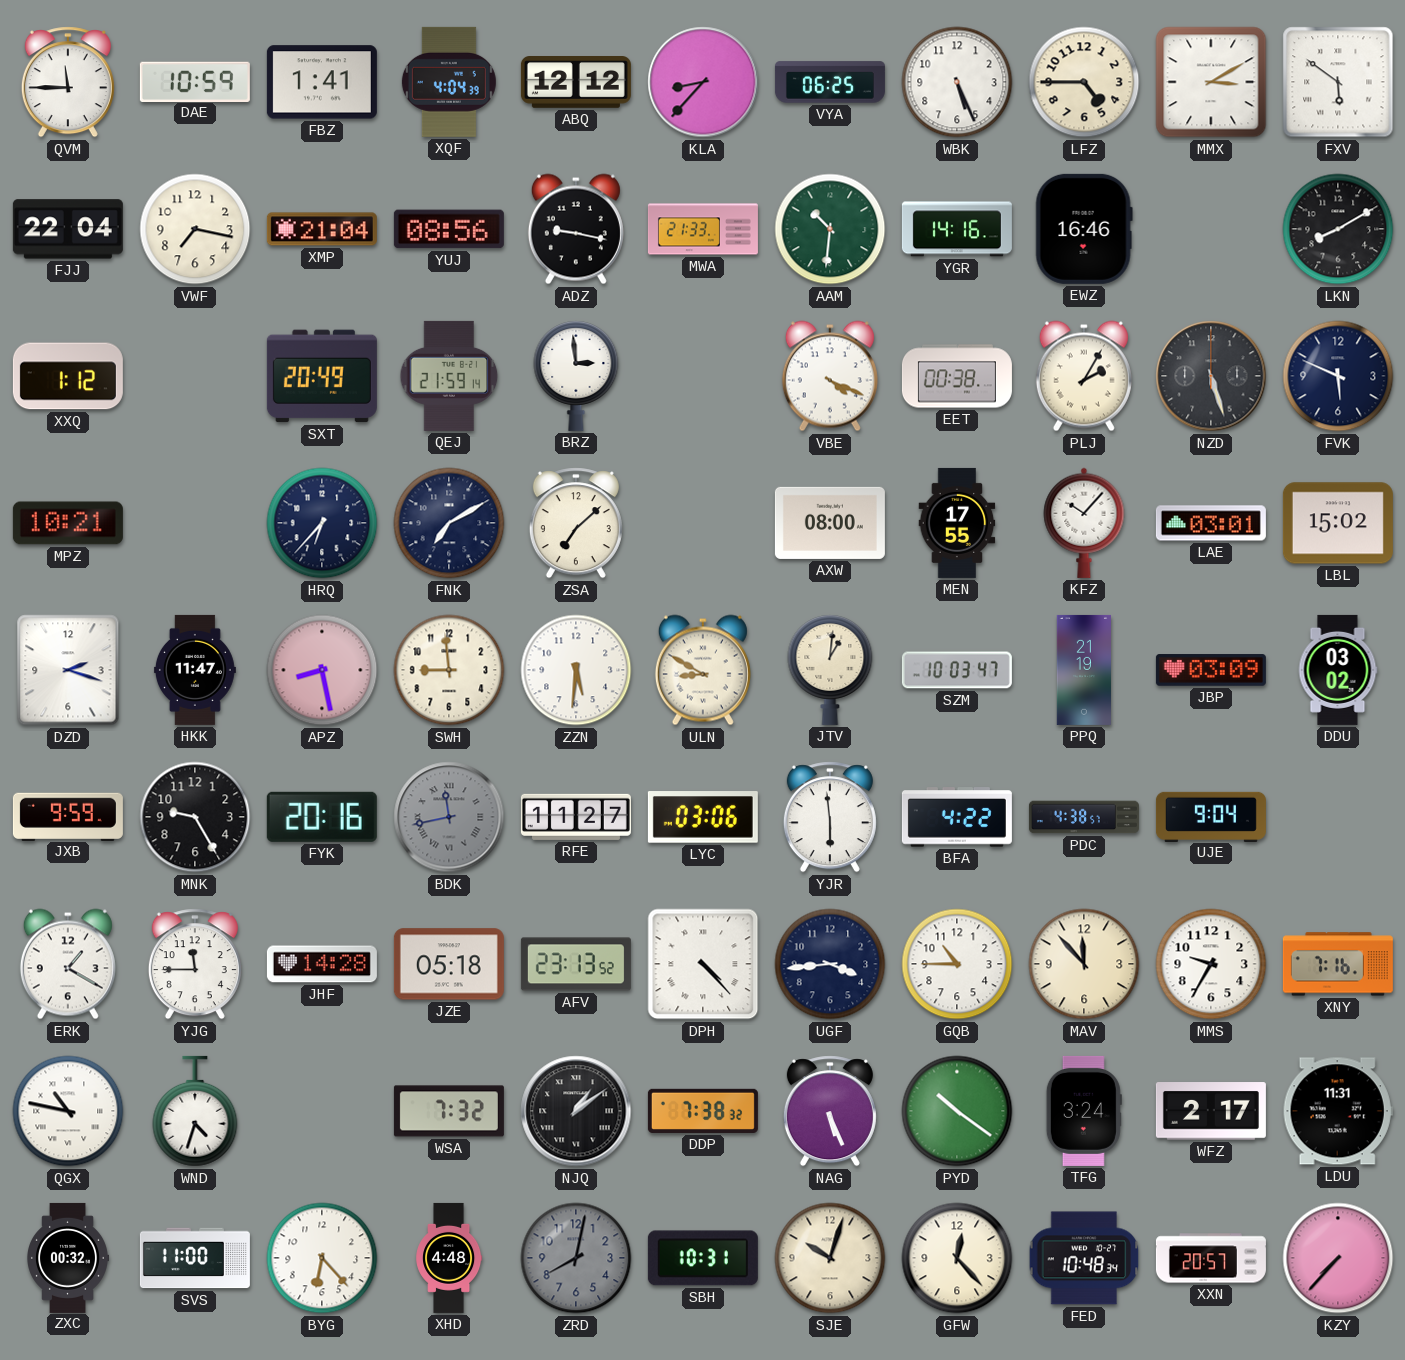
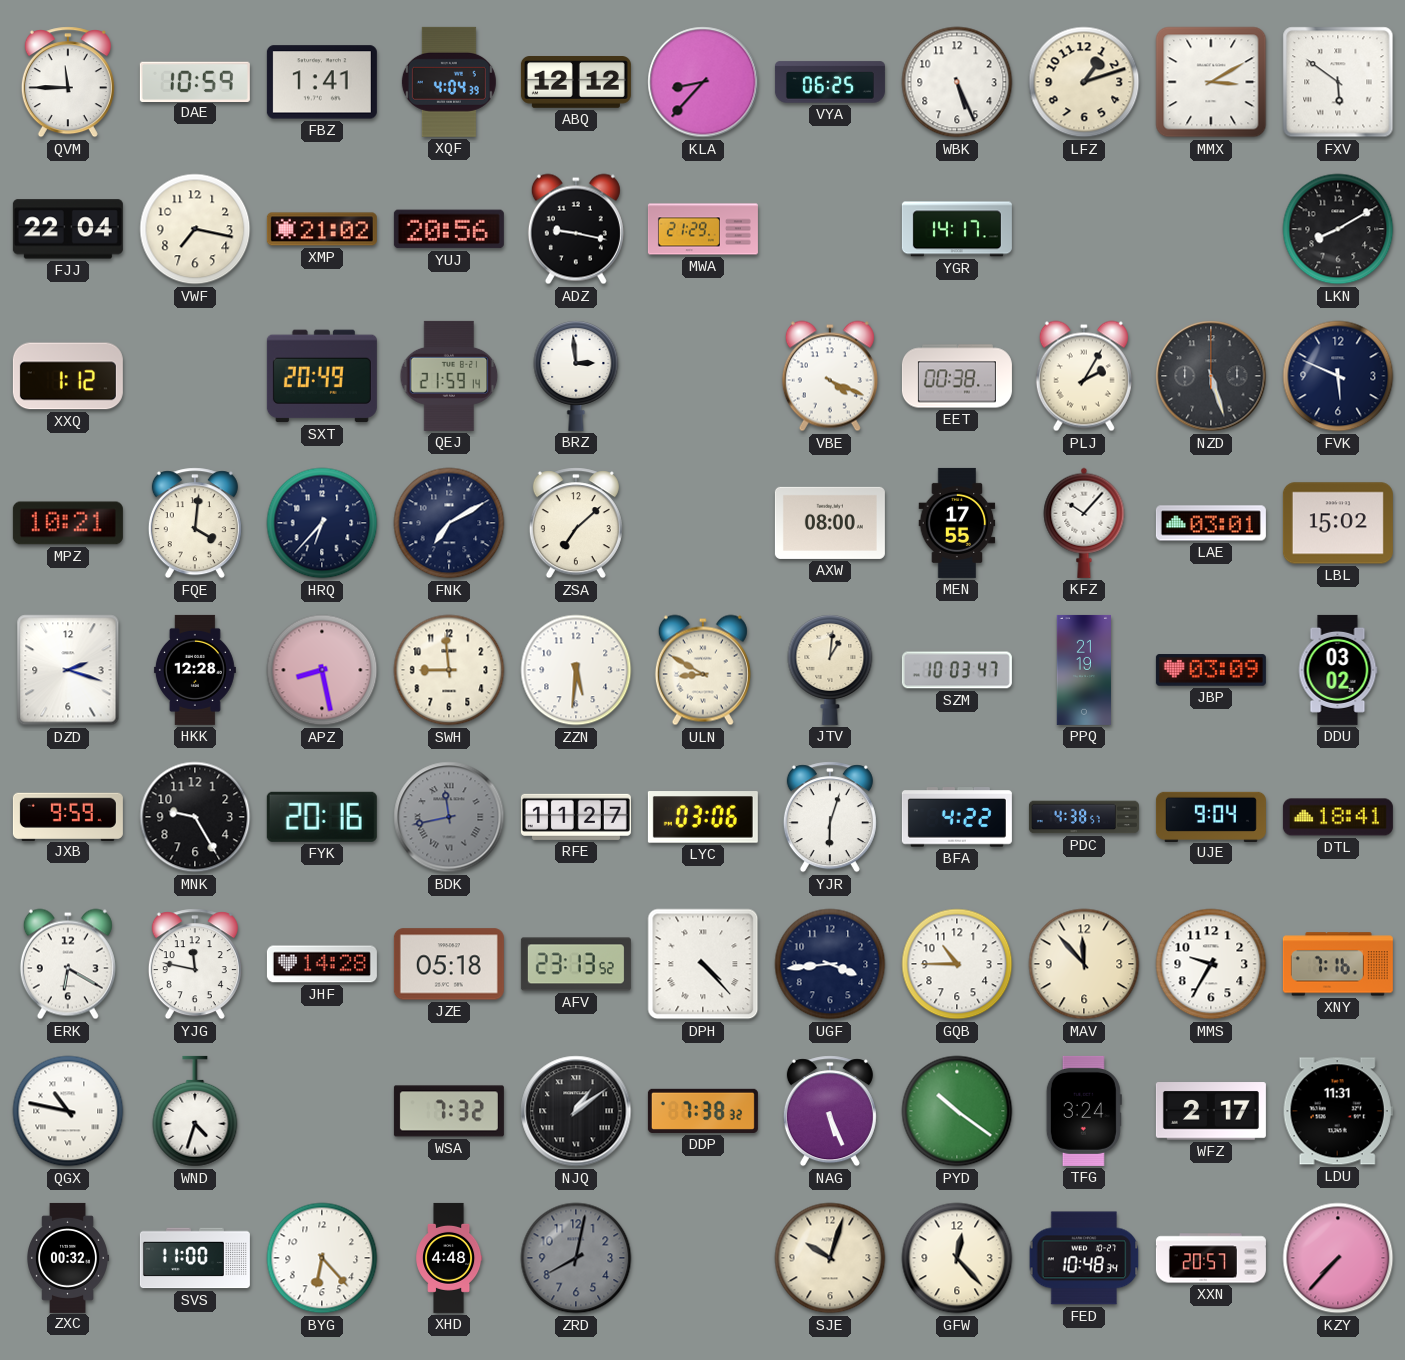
LFZ: 4:45 -> 1:12
XMP: 21:04 -> 21:02
YUJ: 08:56 -> 20:56
MWA: 21:33 -> 21:29
AAM: 10:31 -> none
YGR: 14:16 -> 14:17
EWZ: 16:46 -> none
FQE: none -> 4:01
HKK: 11:47 -> 12:28
YJR: 5:59 -> 6:03
DTL: none -> 18:41
ERK: 1:20 -> 6:20
YJG: 11:45 -> 11:47
SBH: 10:31 -> none
